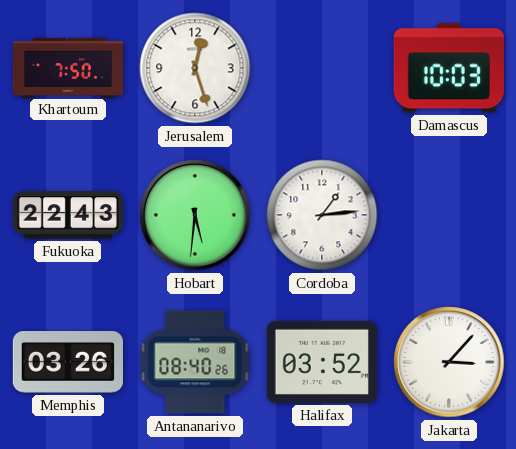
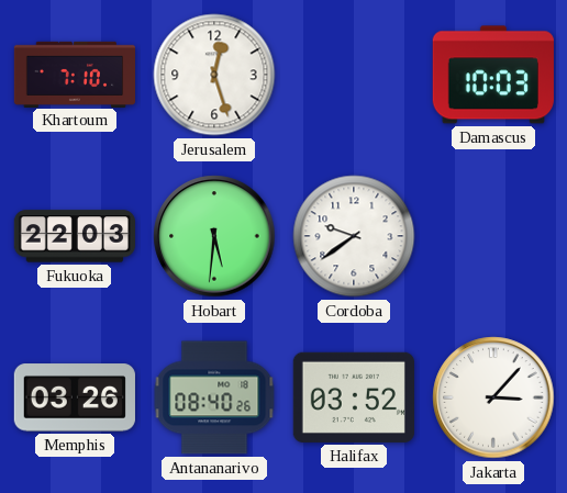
Khartoum: 7:50 -> 7:10
Fukuoka: 22:43 -> 22:03
Cordoba: 1:14 -> 9:39
